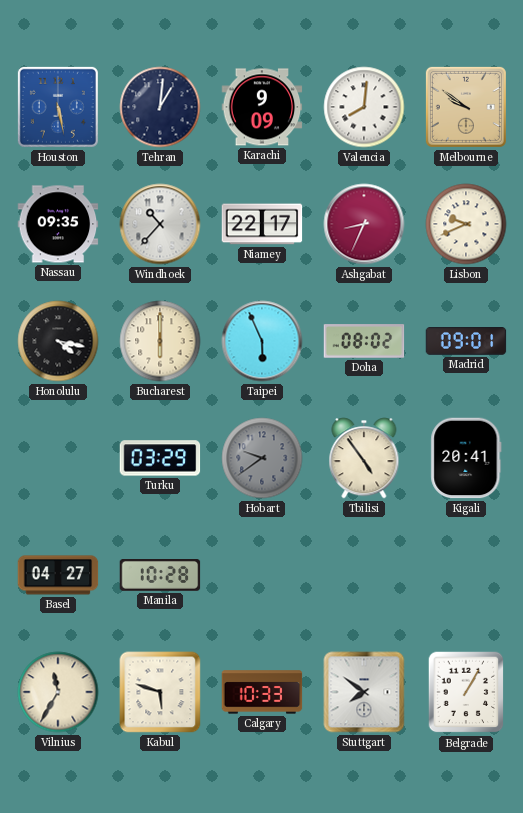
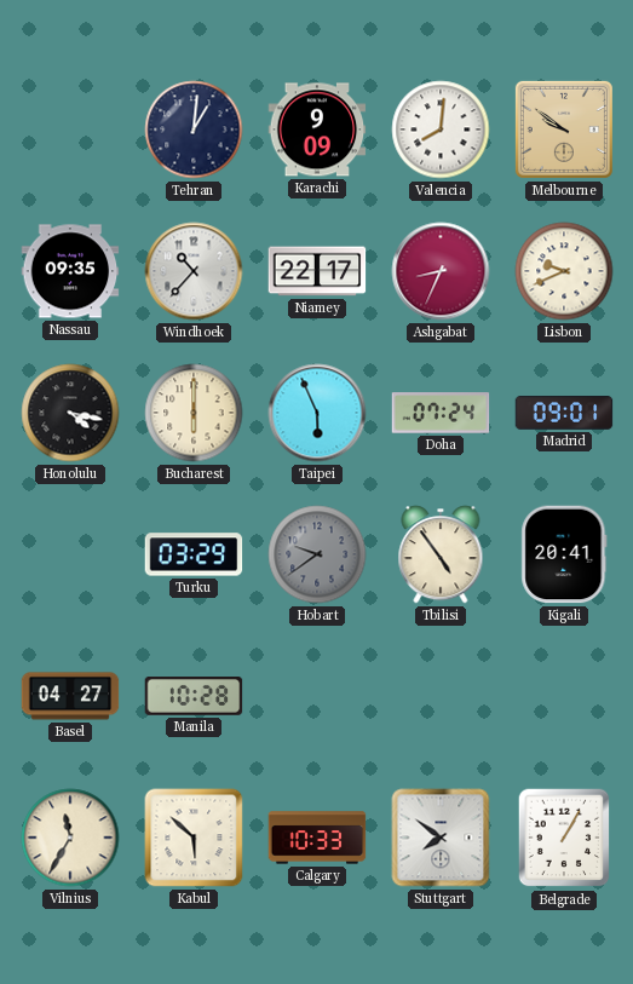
Houston: 5:28 -> none
Doha: 08:02 -> 07:24
Kabul: 5:48 -> 5:52
